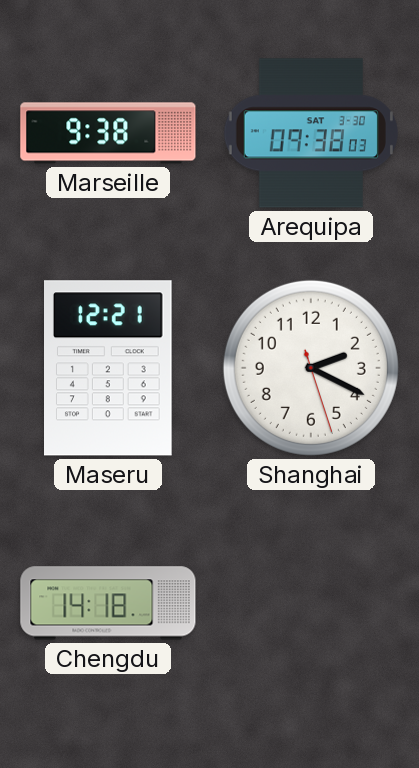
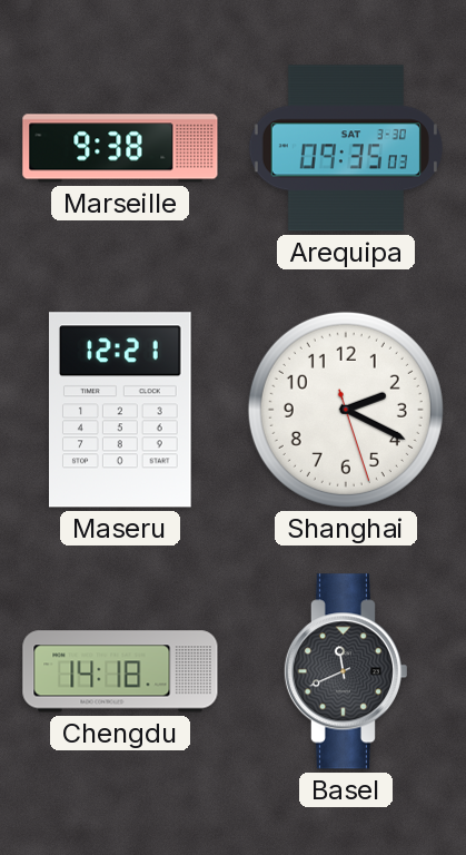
Arequipa: 09:38 -> 09:35
Basel: none -> 11:41
